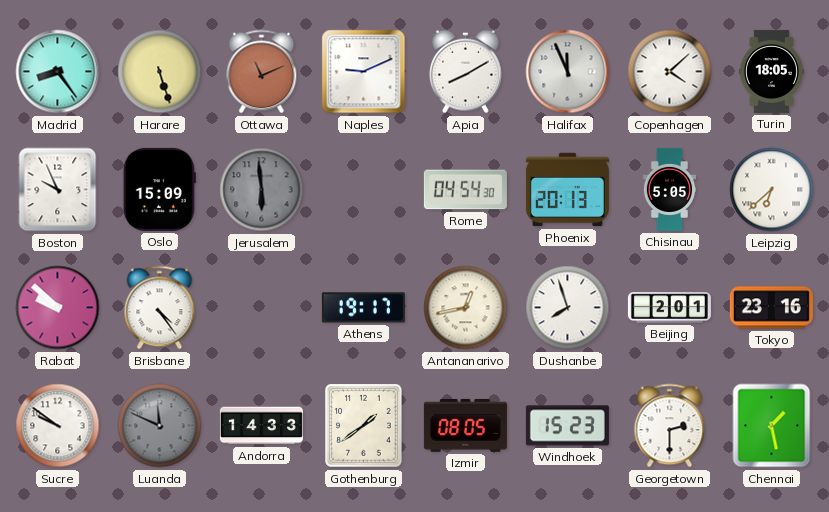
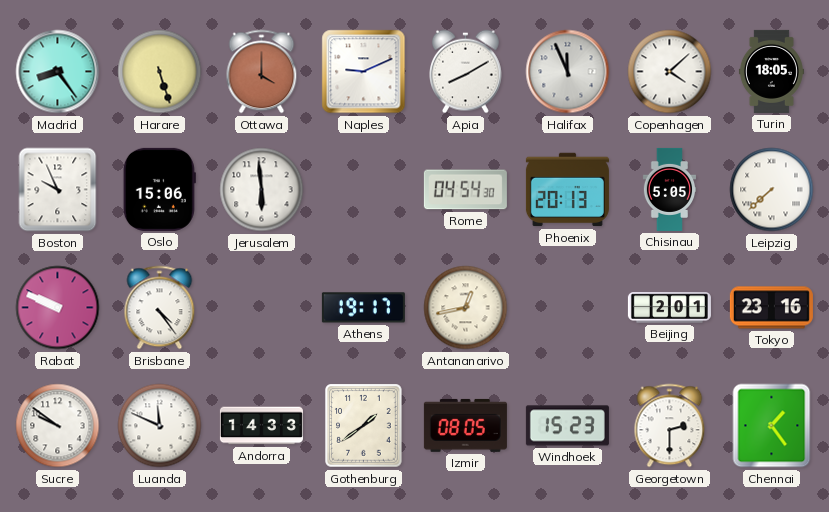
Ottawa: 11:11 -> 4:00
Oslo: 15:09 -> 15:06
Jerusalem dial: grey -> white
Leipzig: 6:38 -> 7:38
Rabat: 9:52 -> 9:49
Dushanbe: 7:57 -> none
Luanda dial: grey -> white
Chennai: 1:28 -> 1:24
